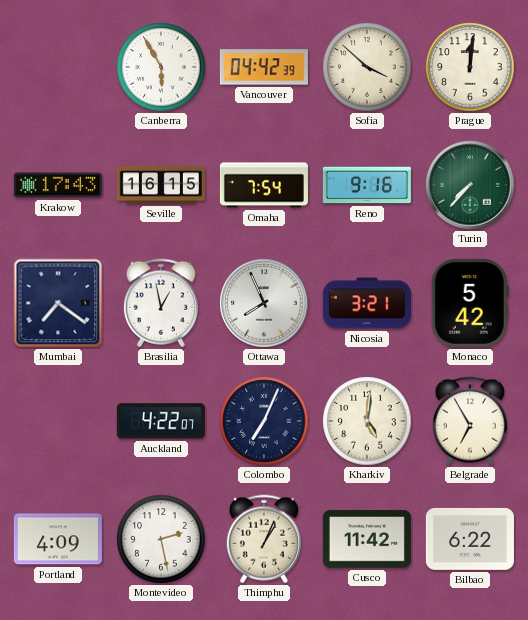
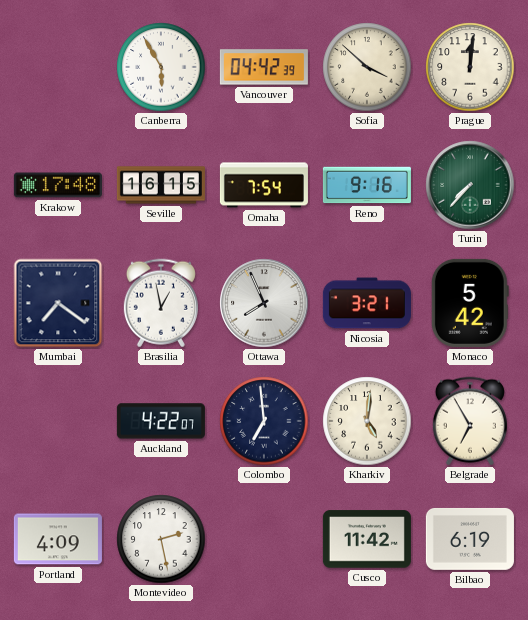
Krakow: 17:43 -> 17:48
Colombo: 7:04 -> 6:59
Thimphu: 1:04 -> none
Bilbao: 6:22 -> 6:19
